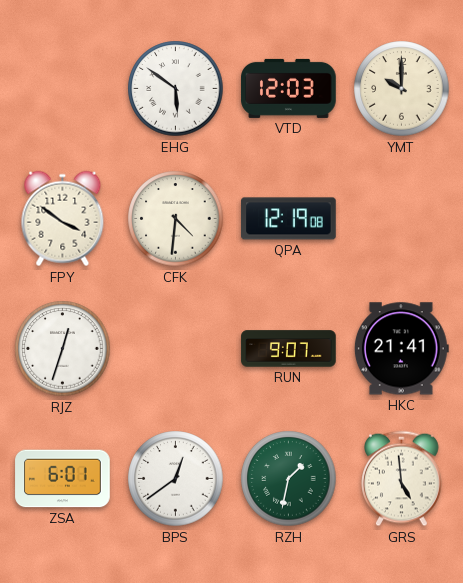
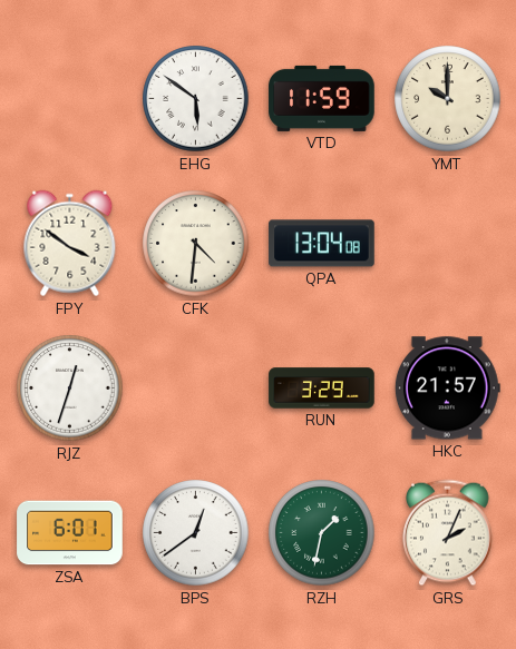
VTD: 12:03 -> 11:59
QPA: 12:19 -> 13:04
RUN: 9:07 -> 3:29
HKC: 21:41 -> 21:57
GRS: 4:59 -> 2:04
